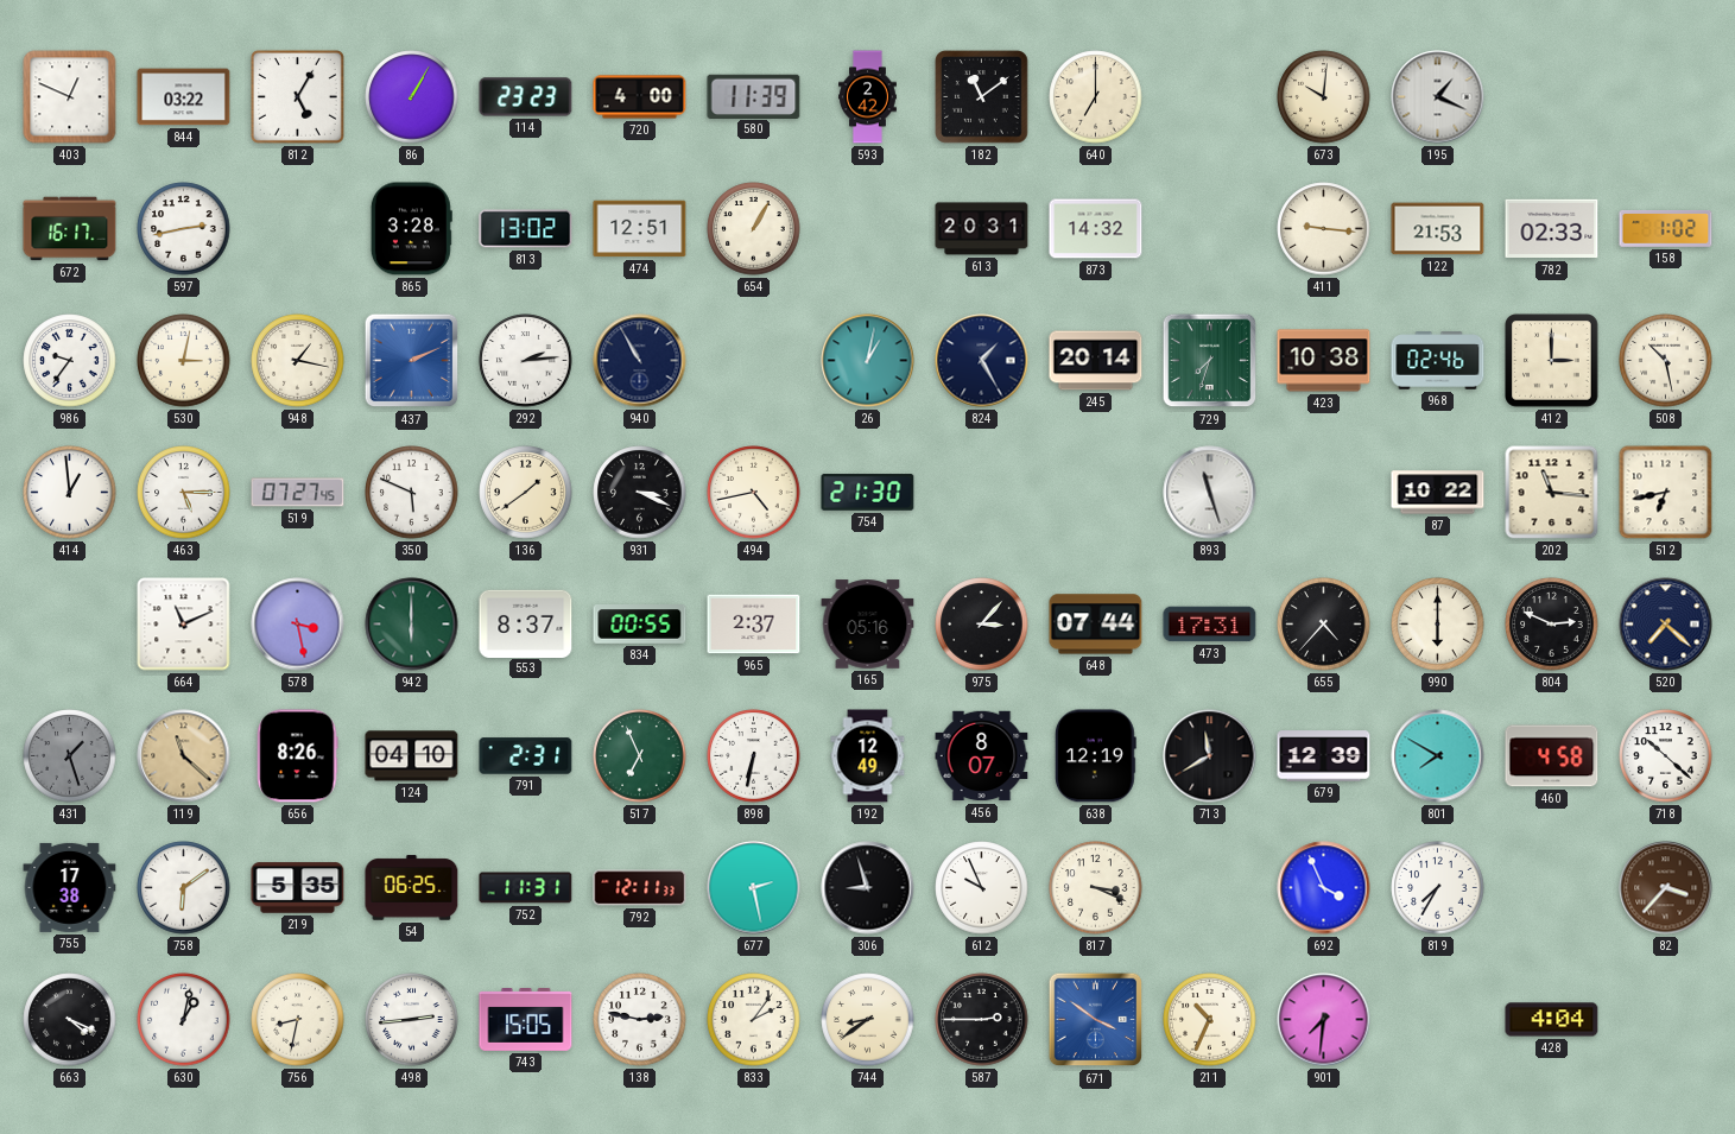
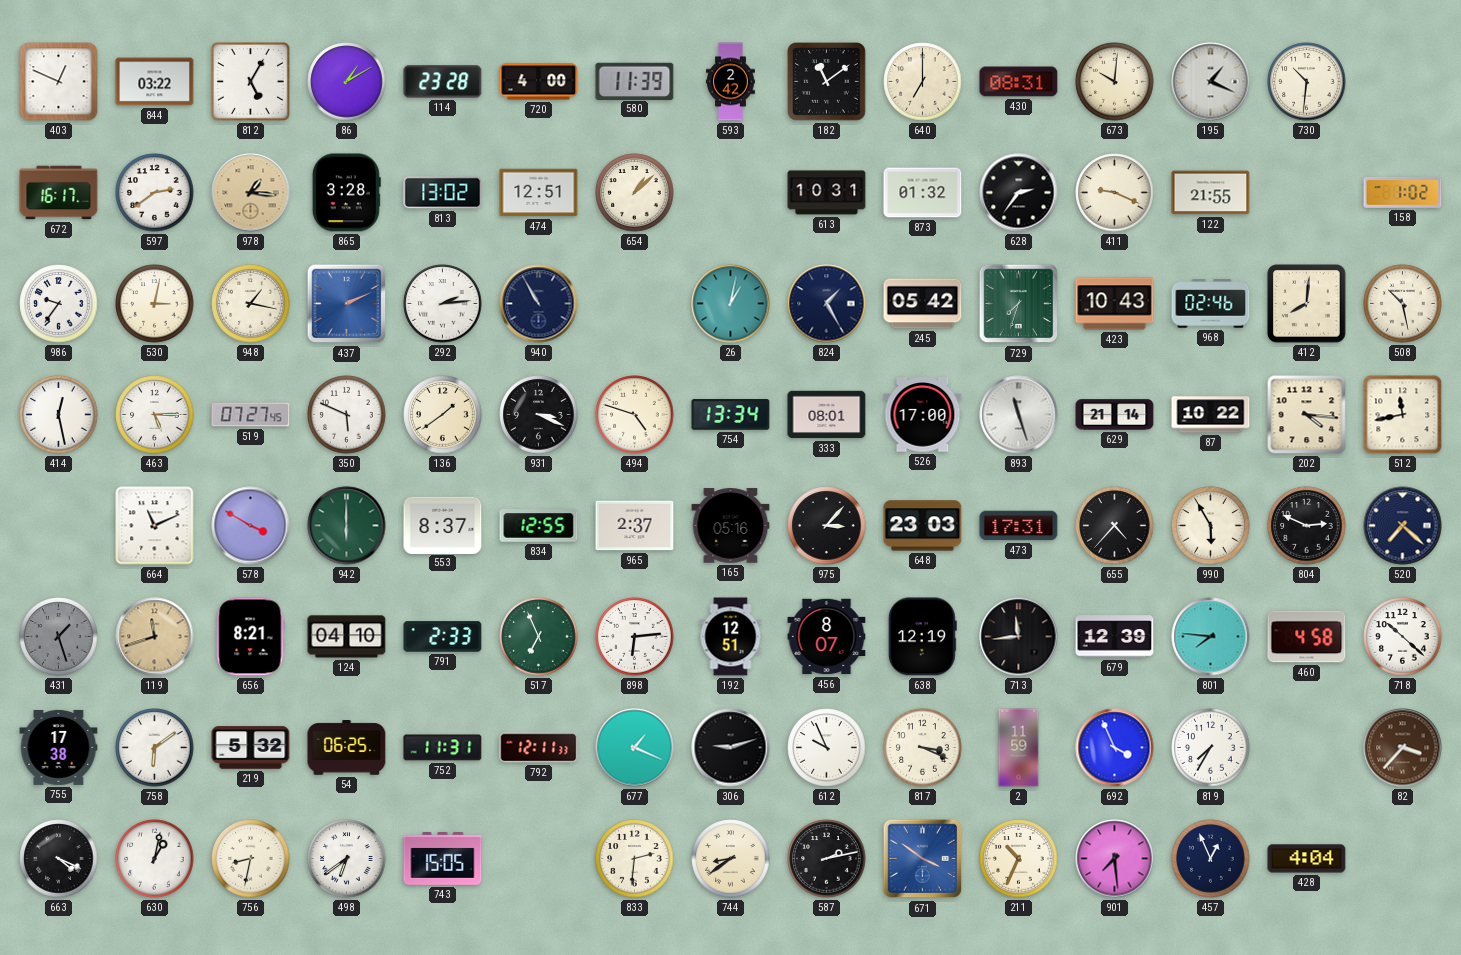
86: 1:05 -> 1:10
114: 23:23 -> 23:28
430: none -> 08:31
730: none -> 10:31
597: 2:43 -> 2:39
978: none -> 1:16
654: 1:05 -> 1:08
613: 20:31 -> 10:31
873: 14:32 -> 01:32
628: none -> 2:36
411: 9:16 -> 9:19
122: 21:53 -> 21:55
782: 02:33 -> none
245: 20:14 -> 05:42
423: 10:38 -> 10:43
412: 3:00 -> 8:01
414: 12:59 -> 12:28
494: 4:43 -> 4:48
754: 21:30 -> 13:34
333: none -> 08:01
526: none -> 17:00
629: none -> 21:14
202: 11:16 -> 4:16
512: 6:43 -> 11:43
578: 3:28 -> 3:50
834: 00:55 -> 12:55
648: 07:44 -> 23:03
990: 6:00 -> 5:55
119: 11:22 -> 11:42
656: 8:26 -> 8:21
791: 2:31 -> 2:33
898: 6:32 -> 6:14
192: 12:49 -> 12:51
713: 11:40 -> 11:44
801: 7:50 -> 7:46
219: 5:35 -> 5:32
677: 2:28 -> 1:19
306: 8:57 -> 9:12
2: none -> 11:59
498: 2:44 -> 6:39
138: 2:47 -> none
833: 2:06 -> 2:31
587: 2:45 -> 2:13
901: 7:31 -> 7:29
457: none -> 12:56
